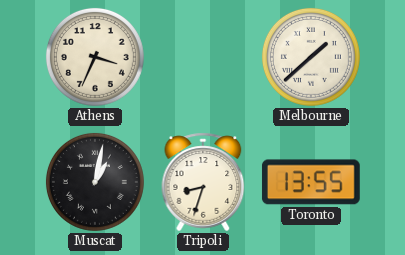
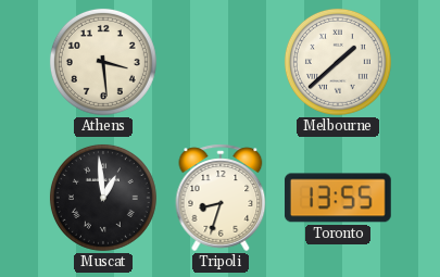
Athens: 3:34 -> 3:29
Muscat: 1:02 -> 12:59
